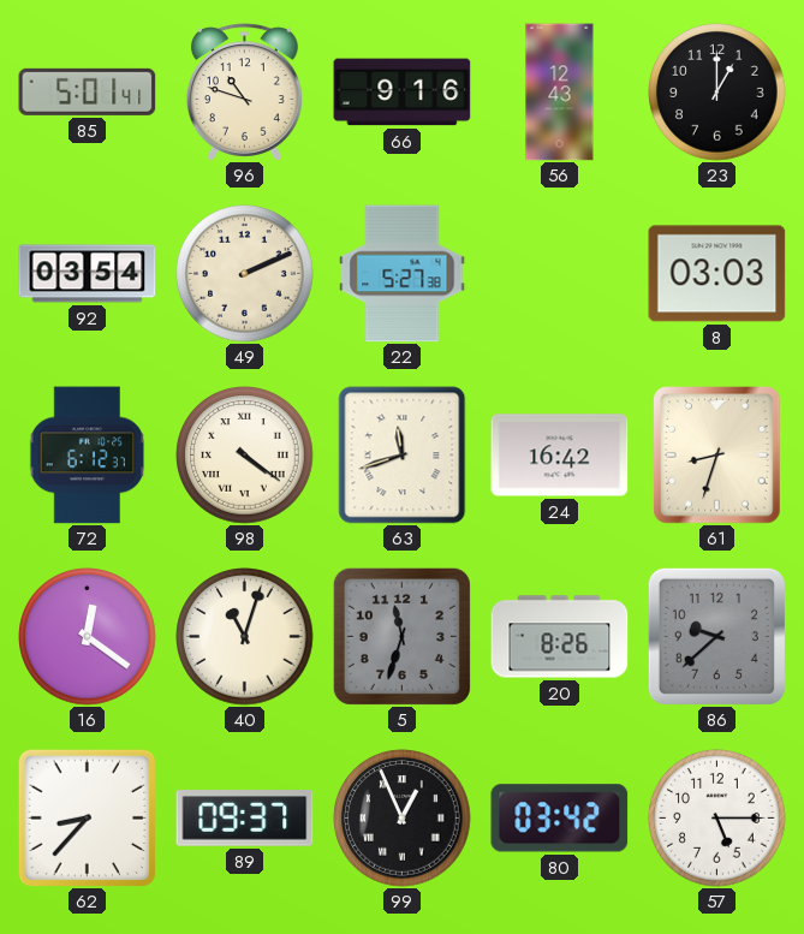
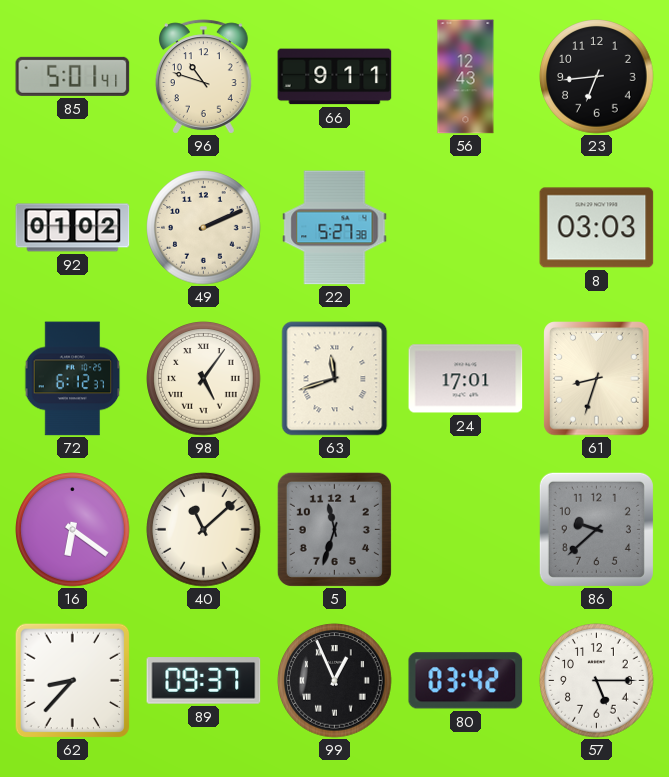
66: 9:16 -> 9:11
23: 1:00 -> 6:44
92: 03:54 -> 01:02
98: 4:21 -> 5:06
24: 16:42 -> 17:01
16: 12:21 -> 6:21
40: 11:03 -> 11:08
20: 8:26 -> none
